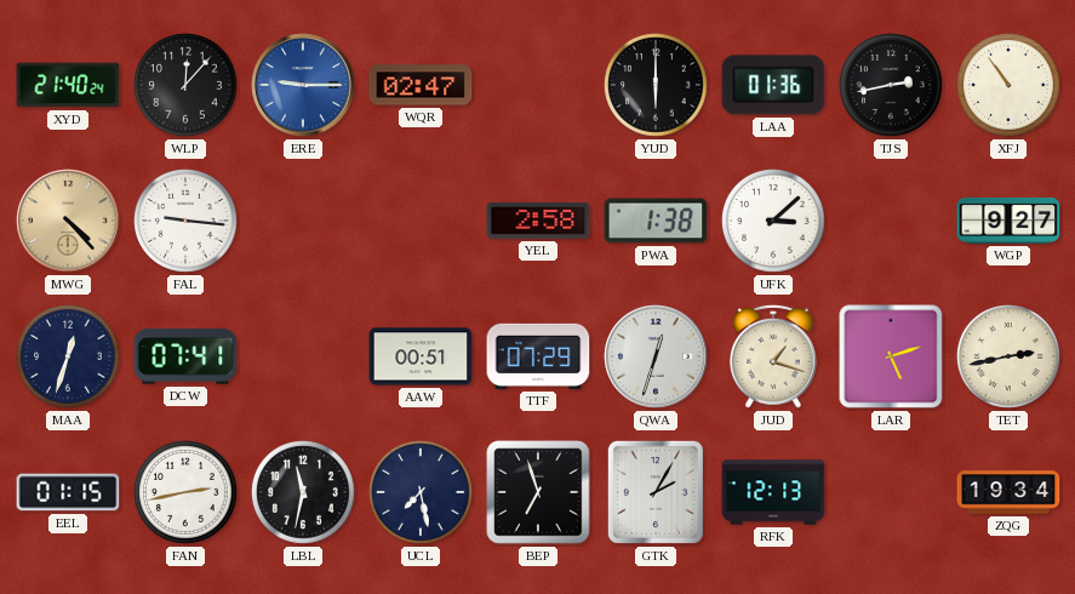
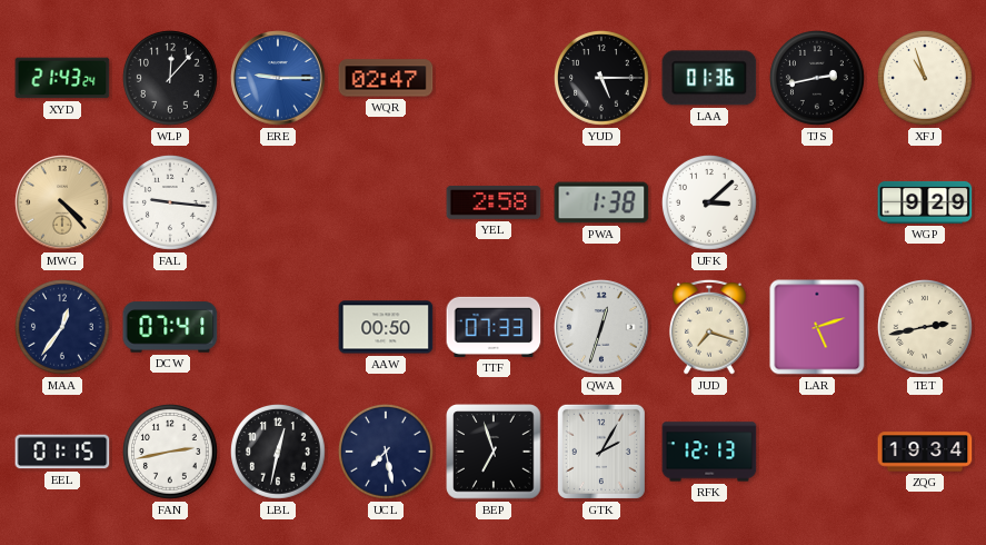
XYD: 21:40 -> 21:43
YUD: 6:00 -> 5:15
XFJ: 10:54 -> 10:57
WGP: 9:27 -> 9:29
MAA: 12:33 -> 12:36
AAW: 00:51 -> 00:50
TTF: 07:29 -> 07:33
JUD: 1:18 -> 7:18
LBL: 11:32 -> 12:32
